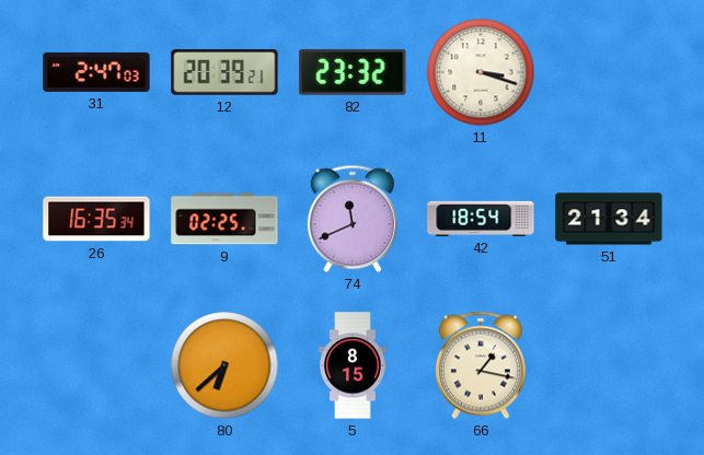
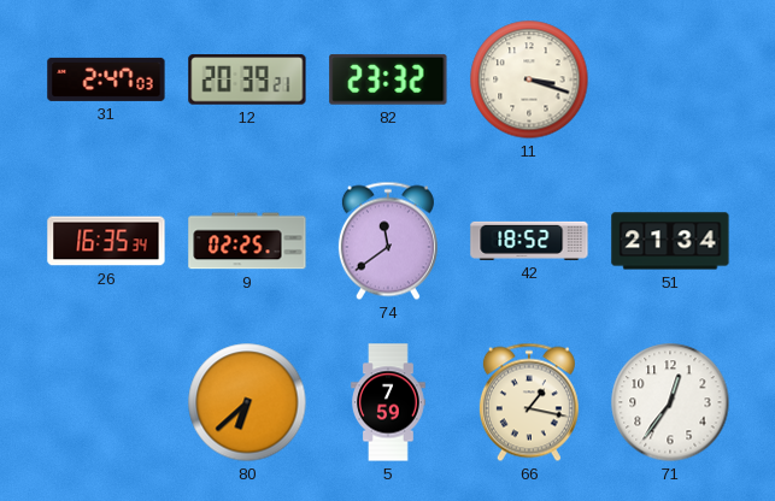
74: 11:41 -> 11:39
42: 18:54 -> 18:52
5: 8:15 -> 7:59
71: none -> 12:36
